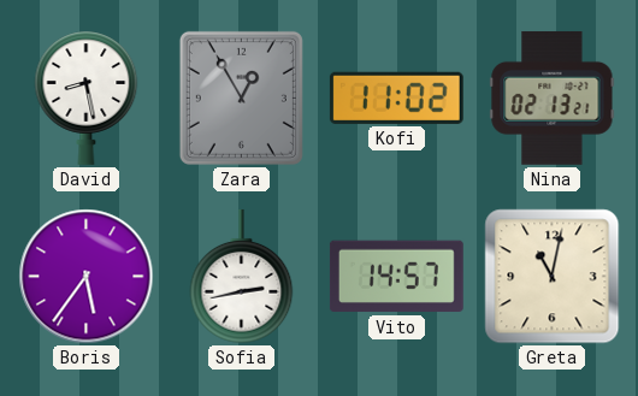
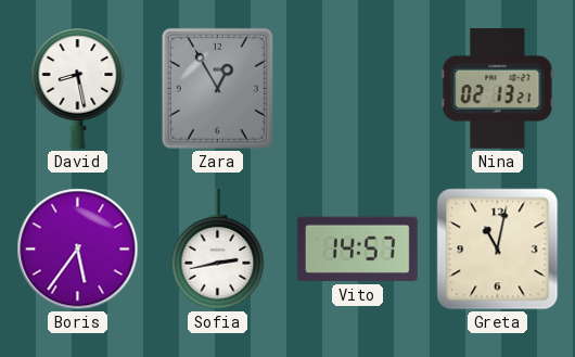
Kofi: 11:02 -> none
